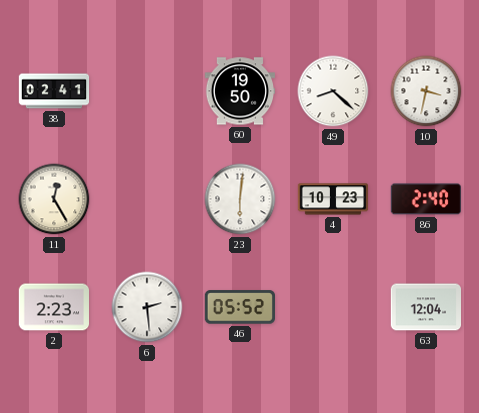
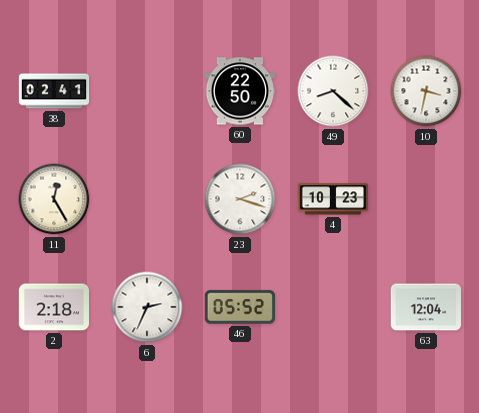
60: 19:50 -> 22:50
23: 6:01 -> 2:18
86: 2:40 -> none
2: 2:23 -> 2:18
6: 2:29 -> 2:34
